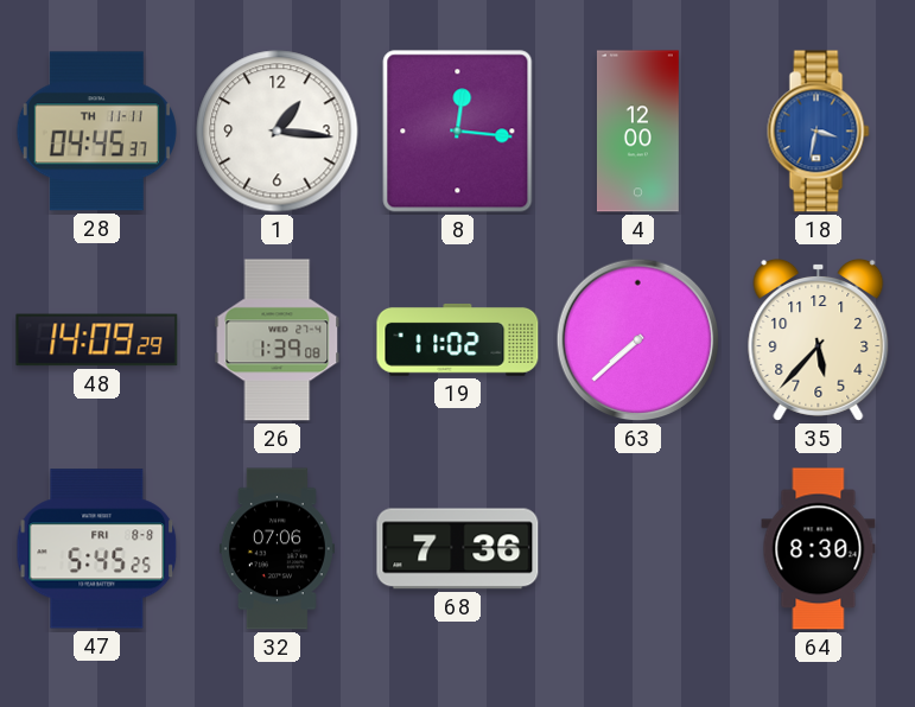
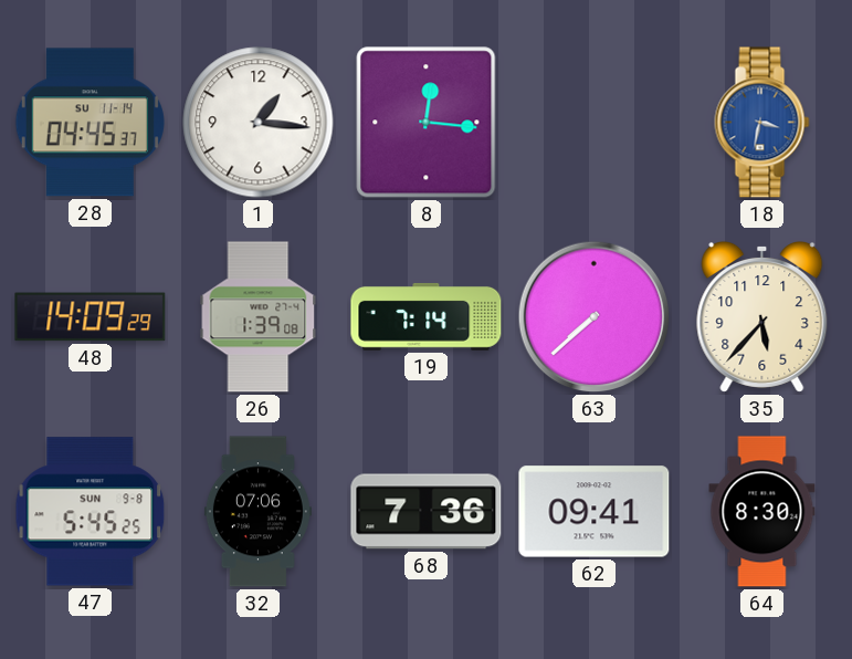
28 date: TH 11-11 -> SU 11-14
4: 12:00 -> none
19: 11:02 -> 7:14
47 date: FRI 8-8 -> SUN 9-8
62: none -> 09:41
